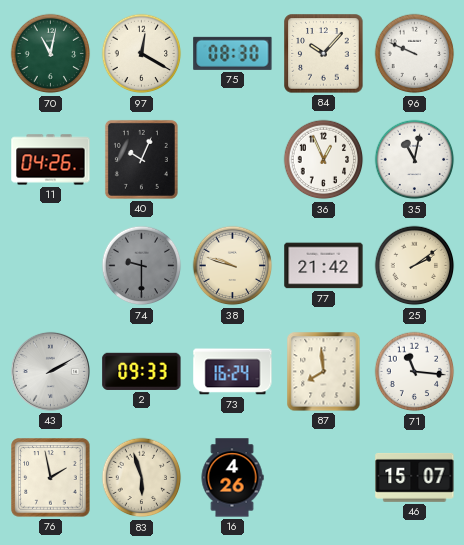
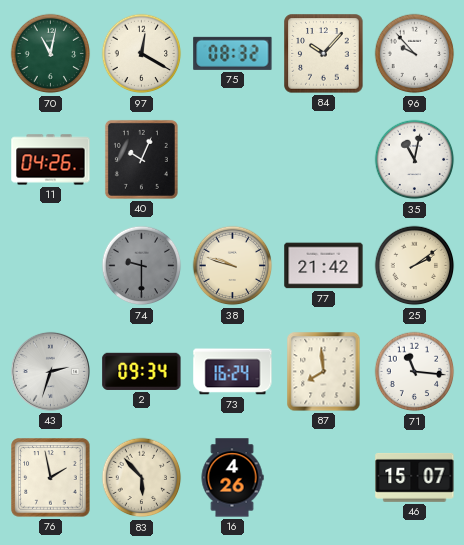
75: 08:30 -> 08:32
96: 9:49 -> 9:53
36: 12:56 -> none
43: 2:10 -> 2:33
2: 09:33 -> 09:34
83: 5:57 -> 5:53
